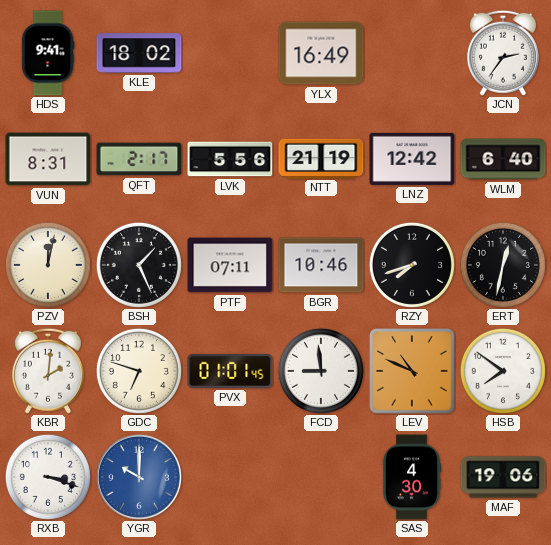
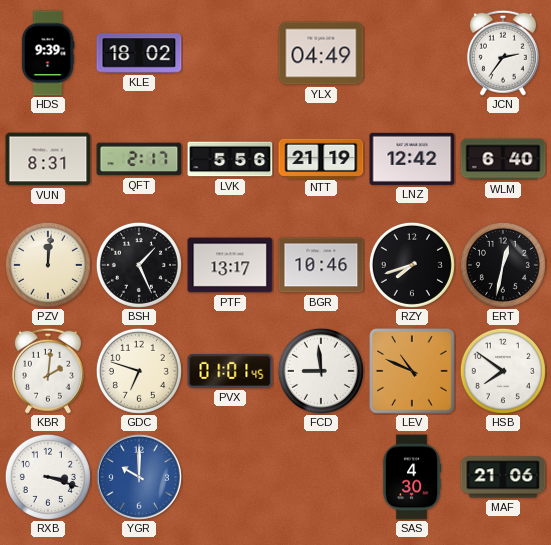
HDS: 9:41 -> 9:39
YLX: 16:49 -> 04:49
PZV: 12:02 -> 12:01
PTF: 07:11 -> 13:17
MAF: 19:06 -> 21:06
